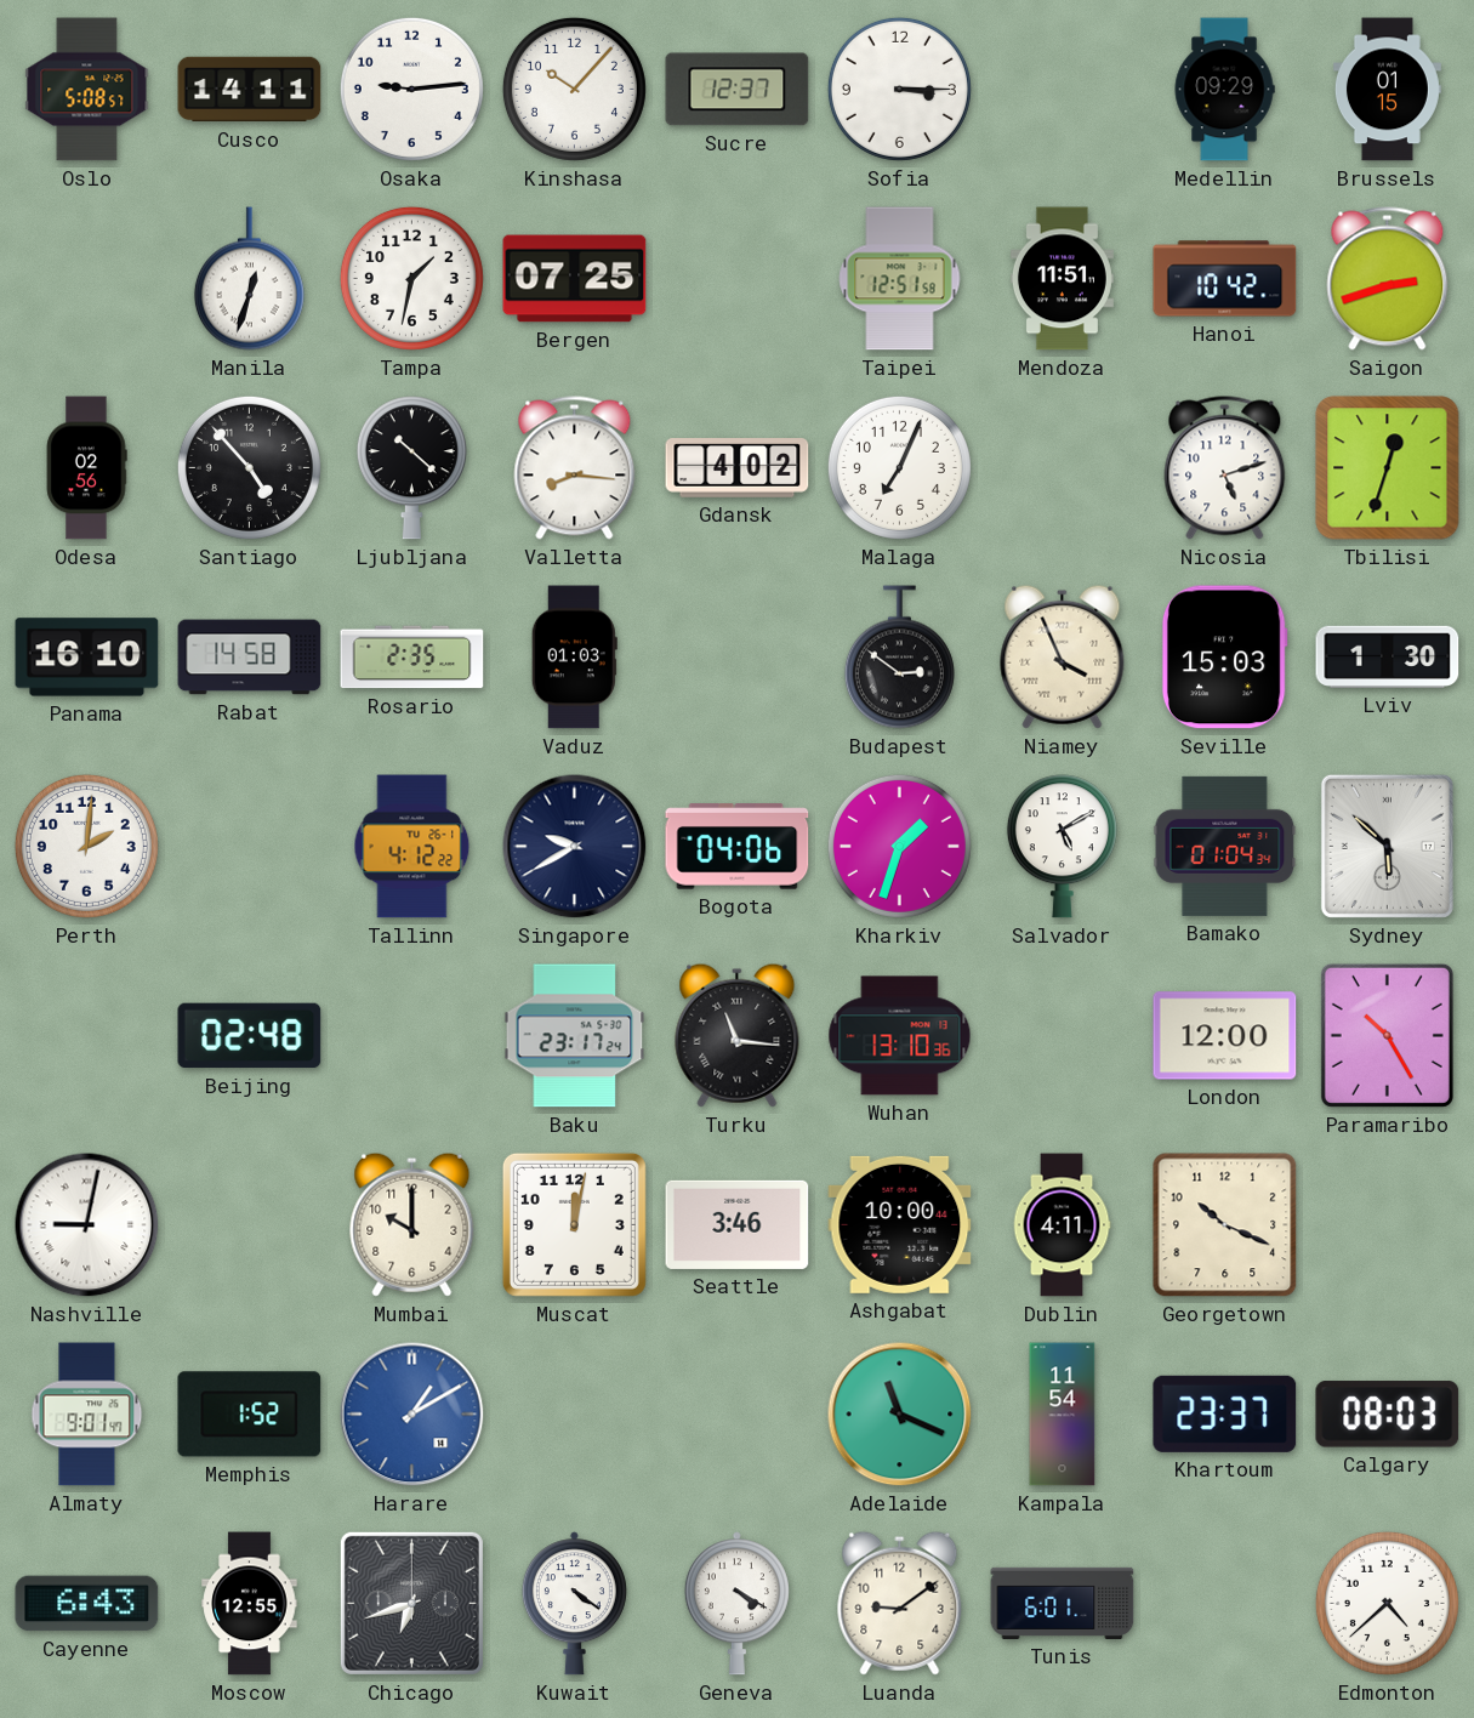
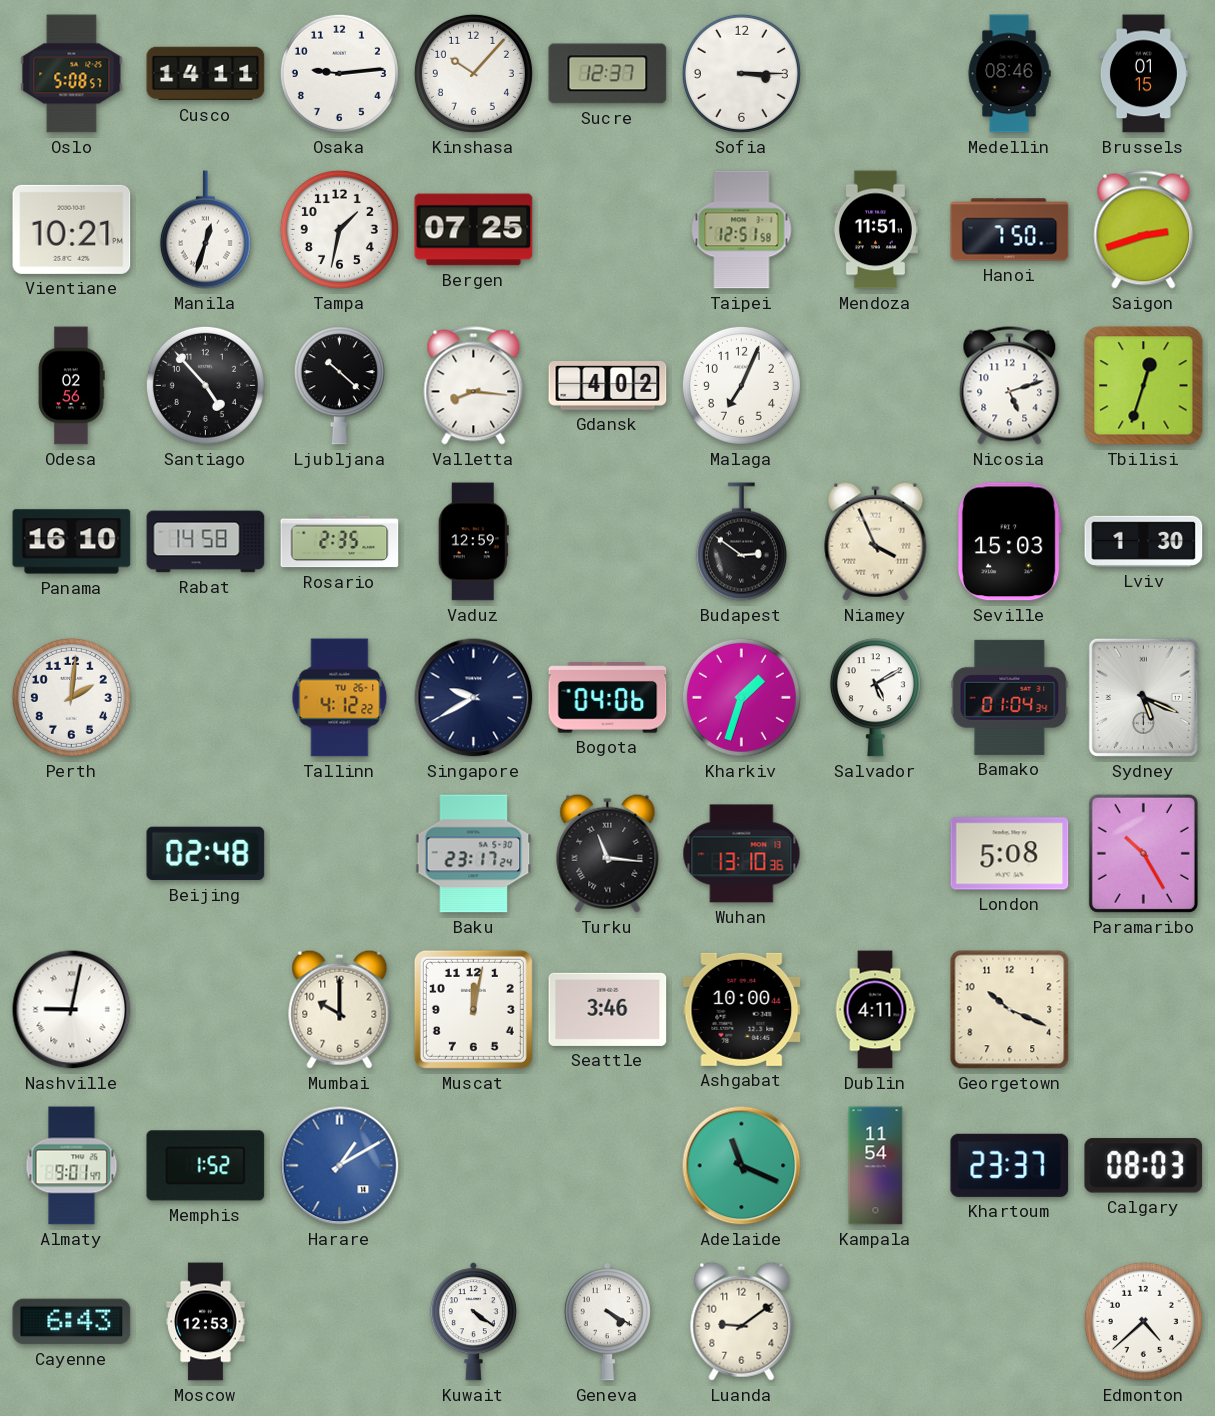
Medellin: 09:29 -> 08:46
Vientiane: none -> 10:21
Hanoi: 10:42 -> 7:50
Vaduz: 01:03 -> 12:59
Sydney: 5:52 -> 5:19
London: 12:00 -> 5:08
Moscow: 12:55 -> 12:53
Chicago: 6:42 -> none
Tunis: 6:01 -> none
